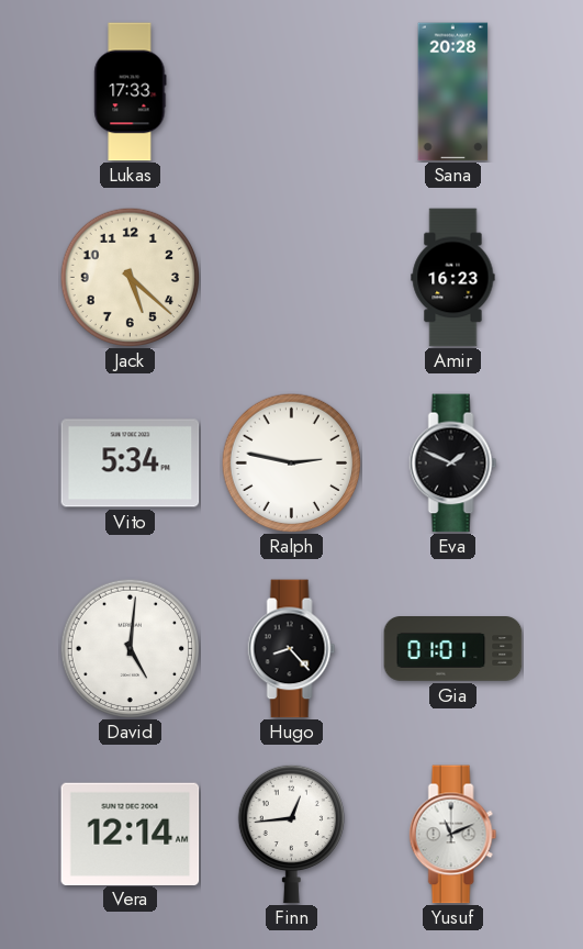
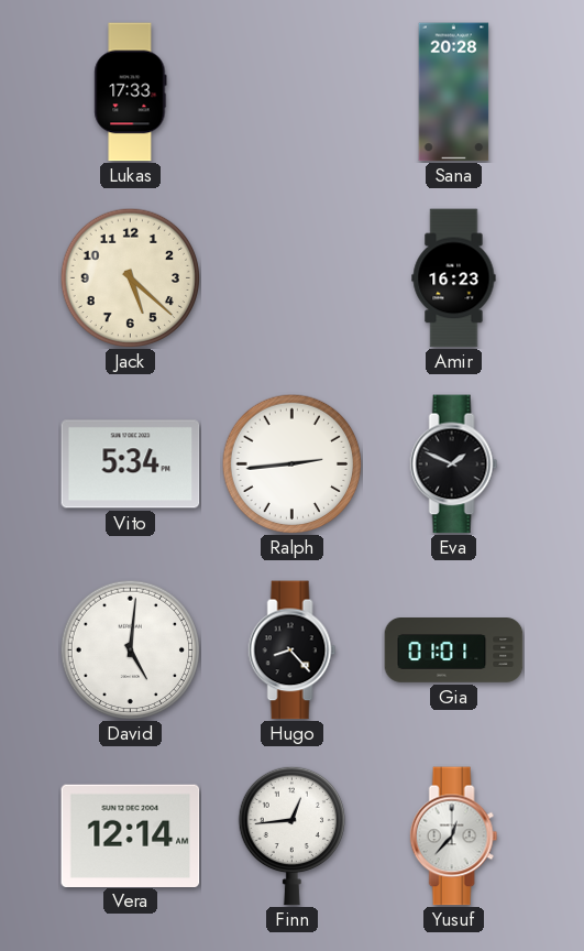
Ralph: 2:47 -> 2:44
Yusuf: 11:11 -> 12:37
